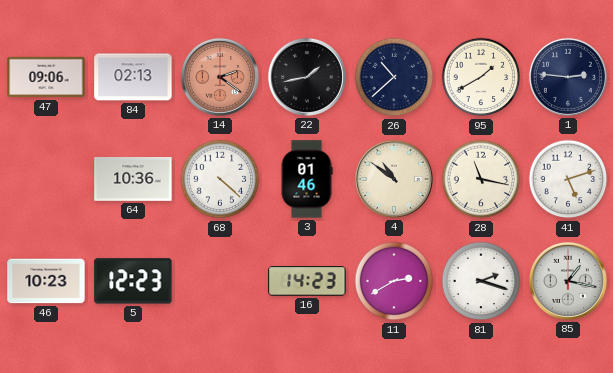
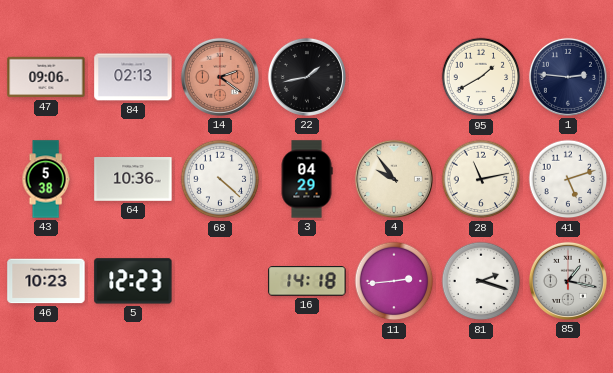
26: 10:38 -> none
43: none -> 5:38
3: 01:46 -> 04:29
4: 10:51 -> 9:54
28: 11:17 -> 11:13
16: 14:23 -> 14:18
11: 2:40 -> 2:44
